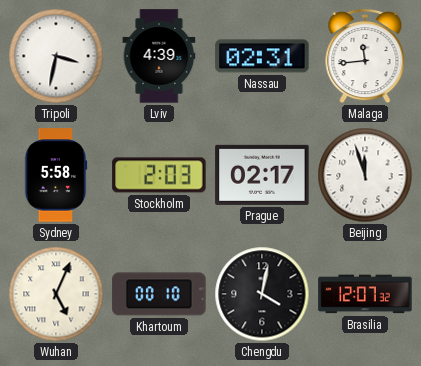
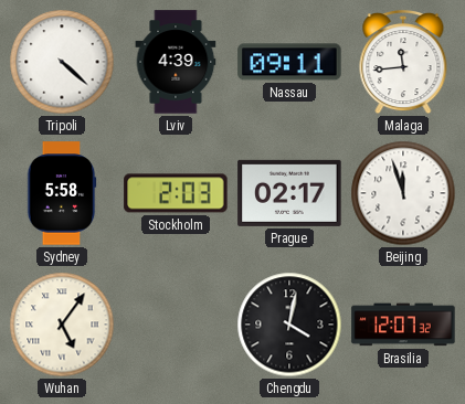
Tripoli: 3:32 -> 4:22
Nassau: 02:31 -> 09:11
Wuhan: 5:04 -> 5:06
Khartoum: 00:10 -> none
